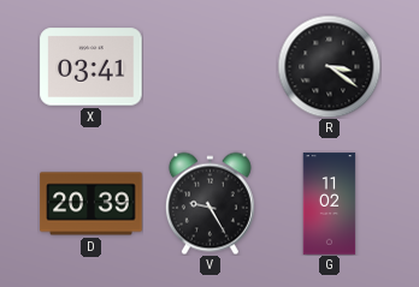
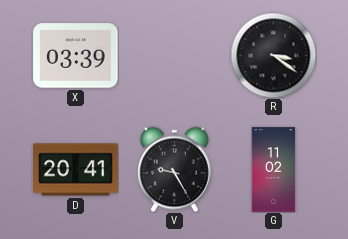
X: 03:41 -> 03:39
D: 20:39 -> 20:41
